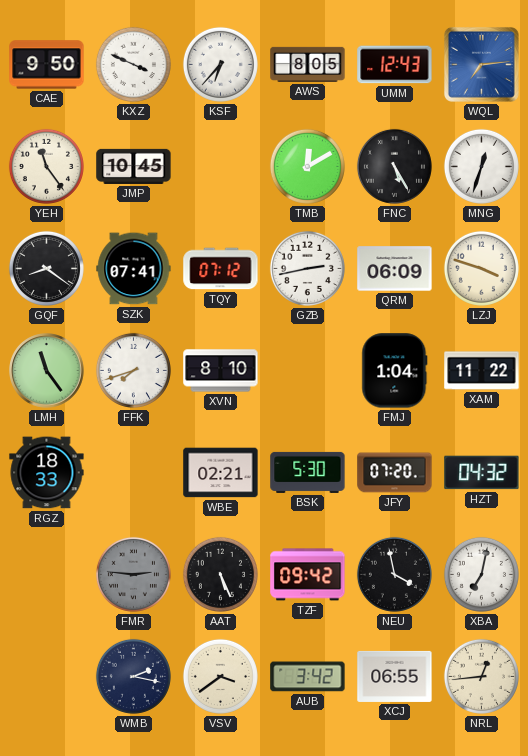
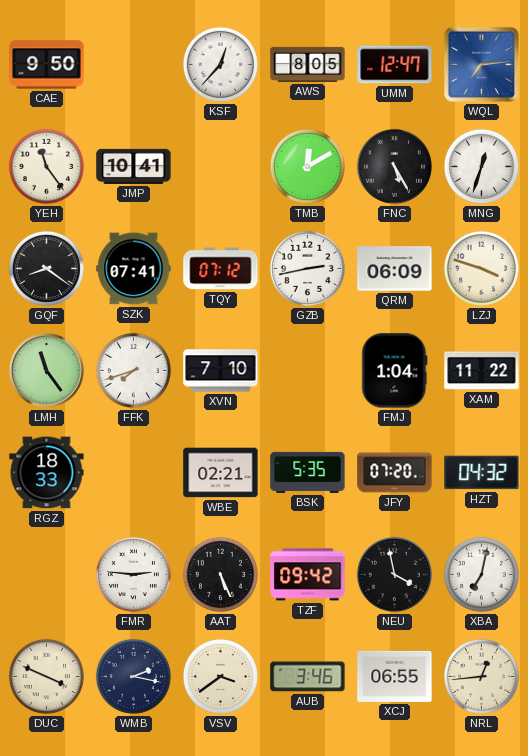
KXZ: 3:49 -> none
KSF: 6:37 -> 12:37
UMM: 12:43 -> 12:47
JMP: 10:45 -> 10:41
XVN: 8:10 -> 7:10
BSK: 5:30 -> 5:35
FMR dial: grey -> white
DUC: none -> 3:49
AUB: 3:42 -> 3:46
